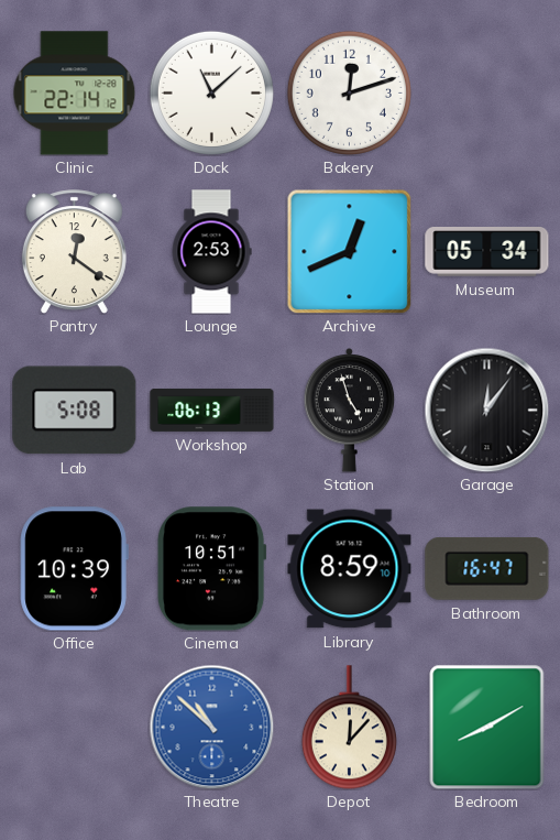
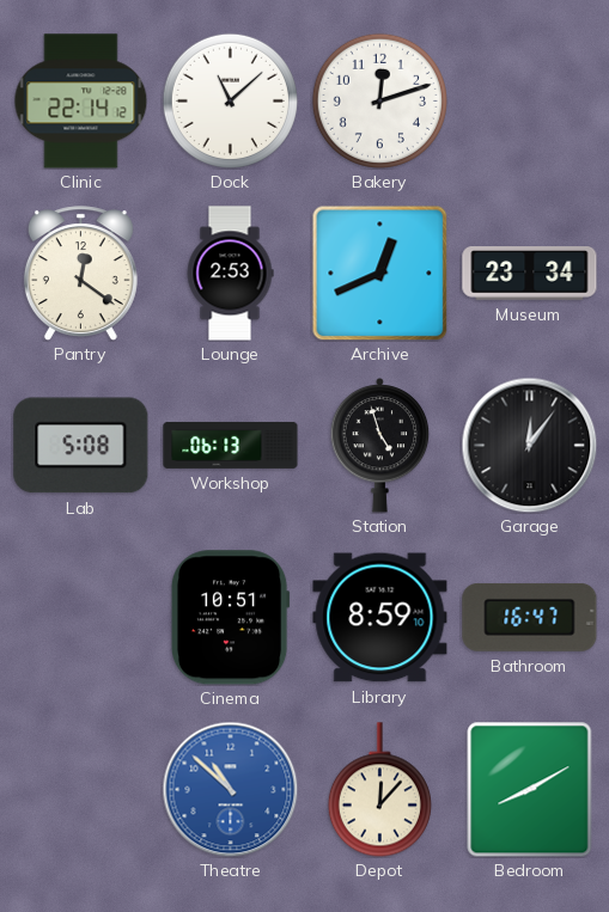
Museum: 05:34 -> 23:34
Office: 10:39 -> none
